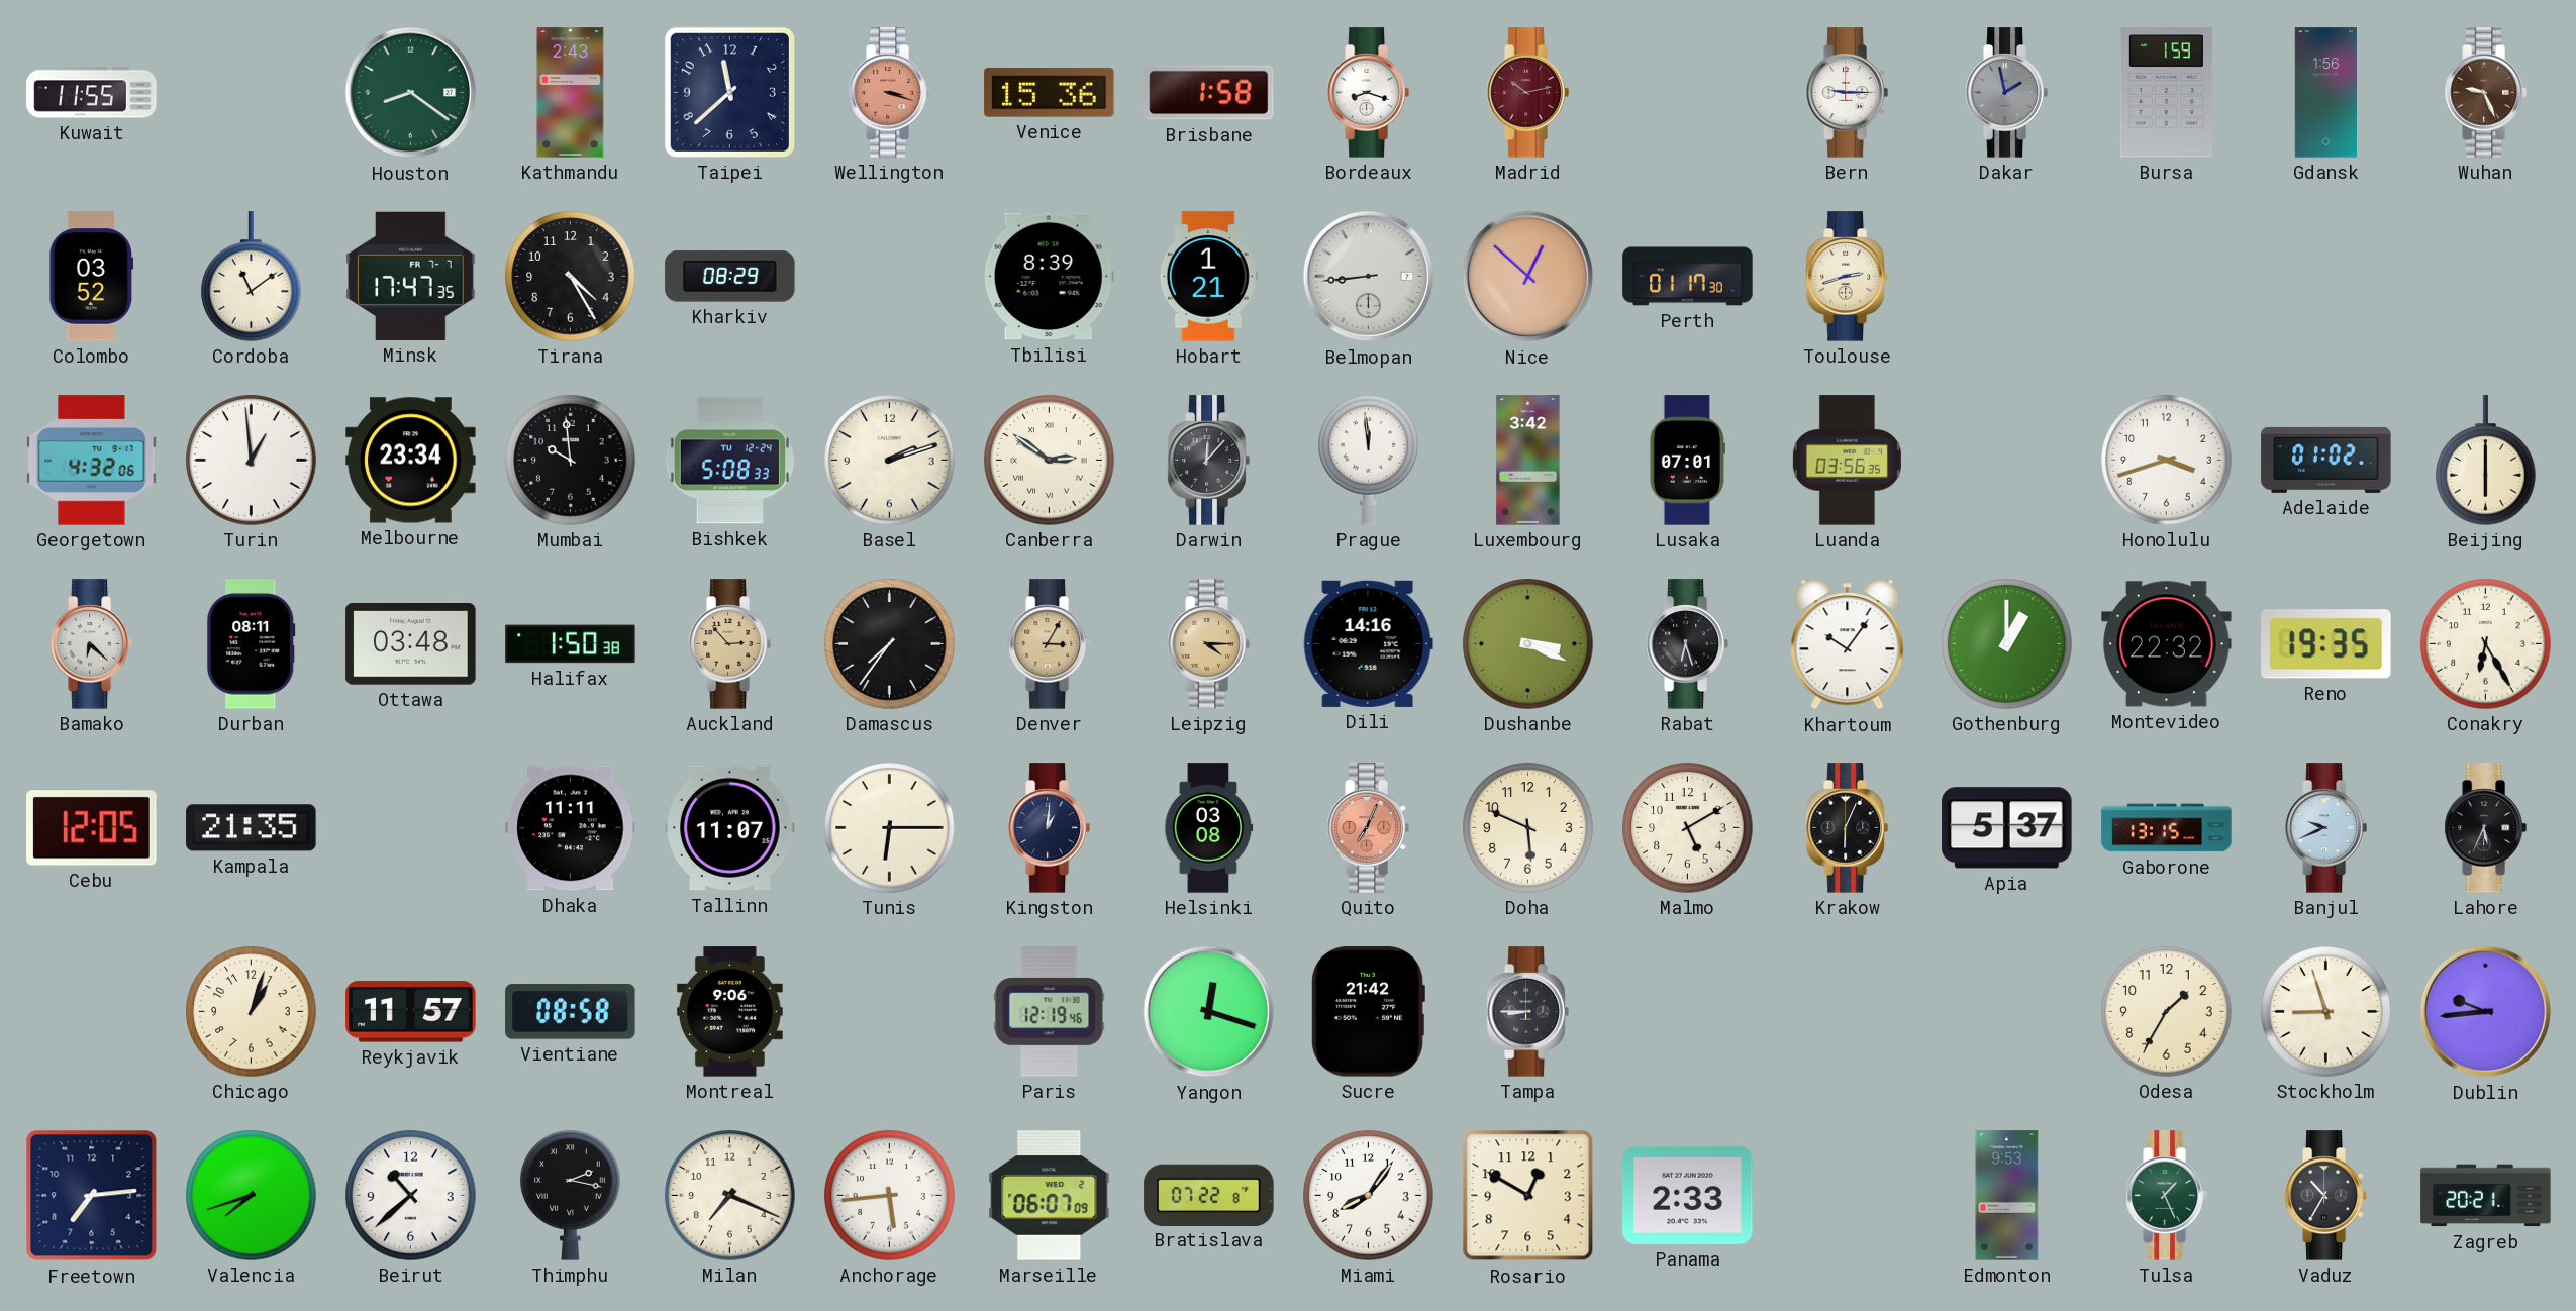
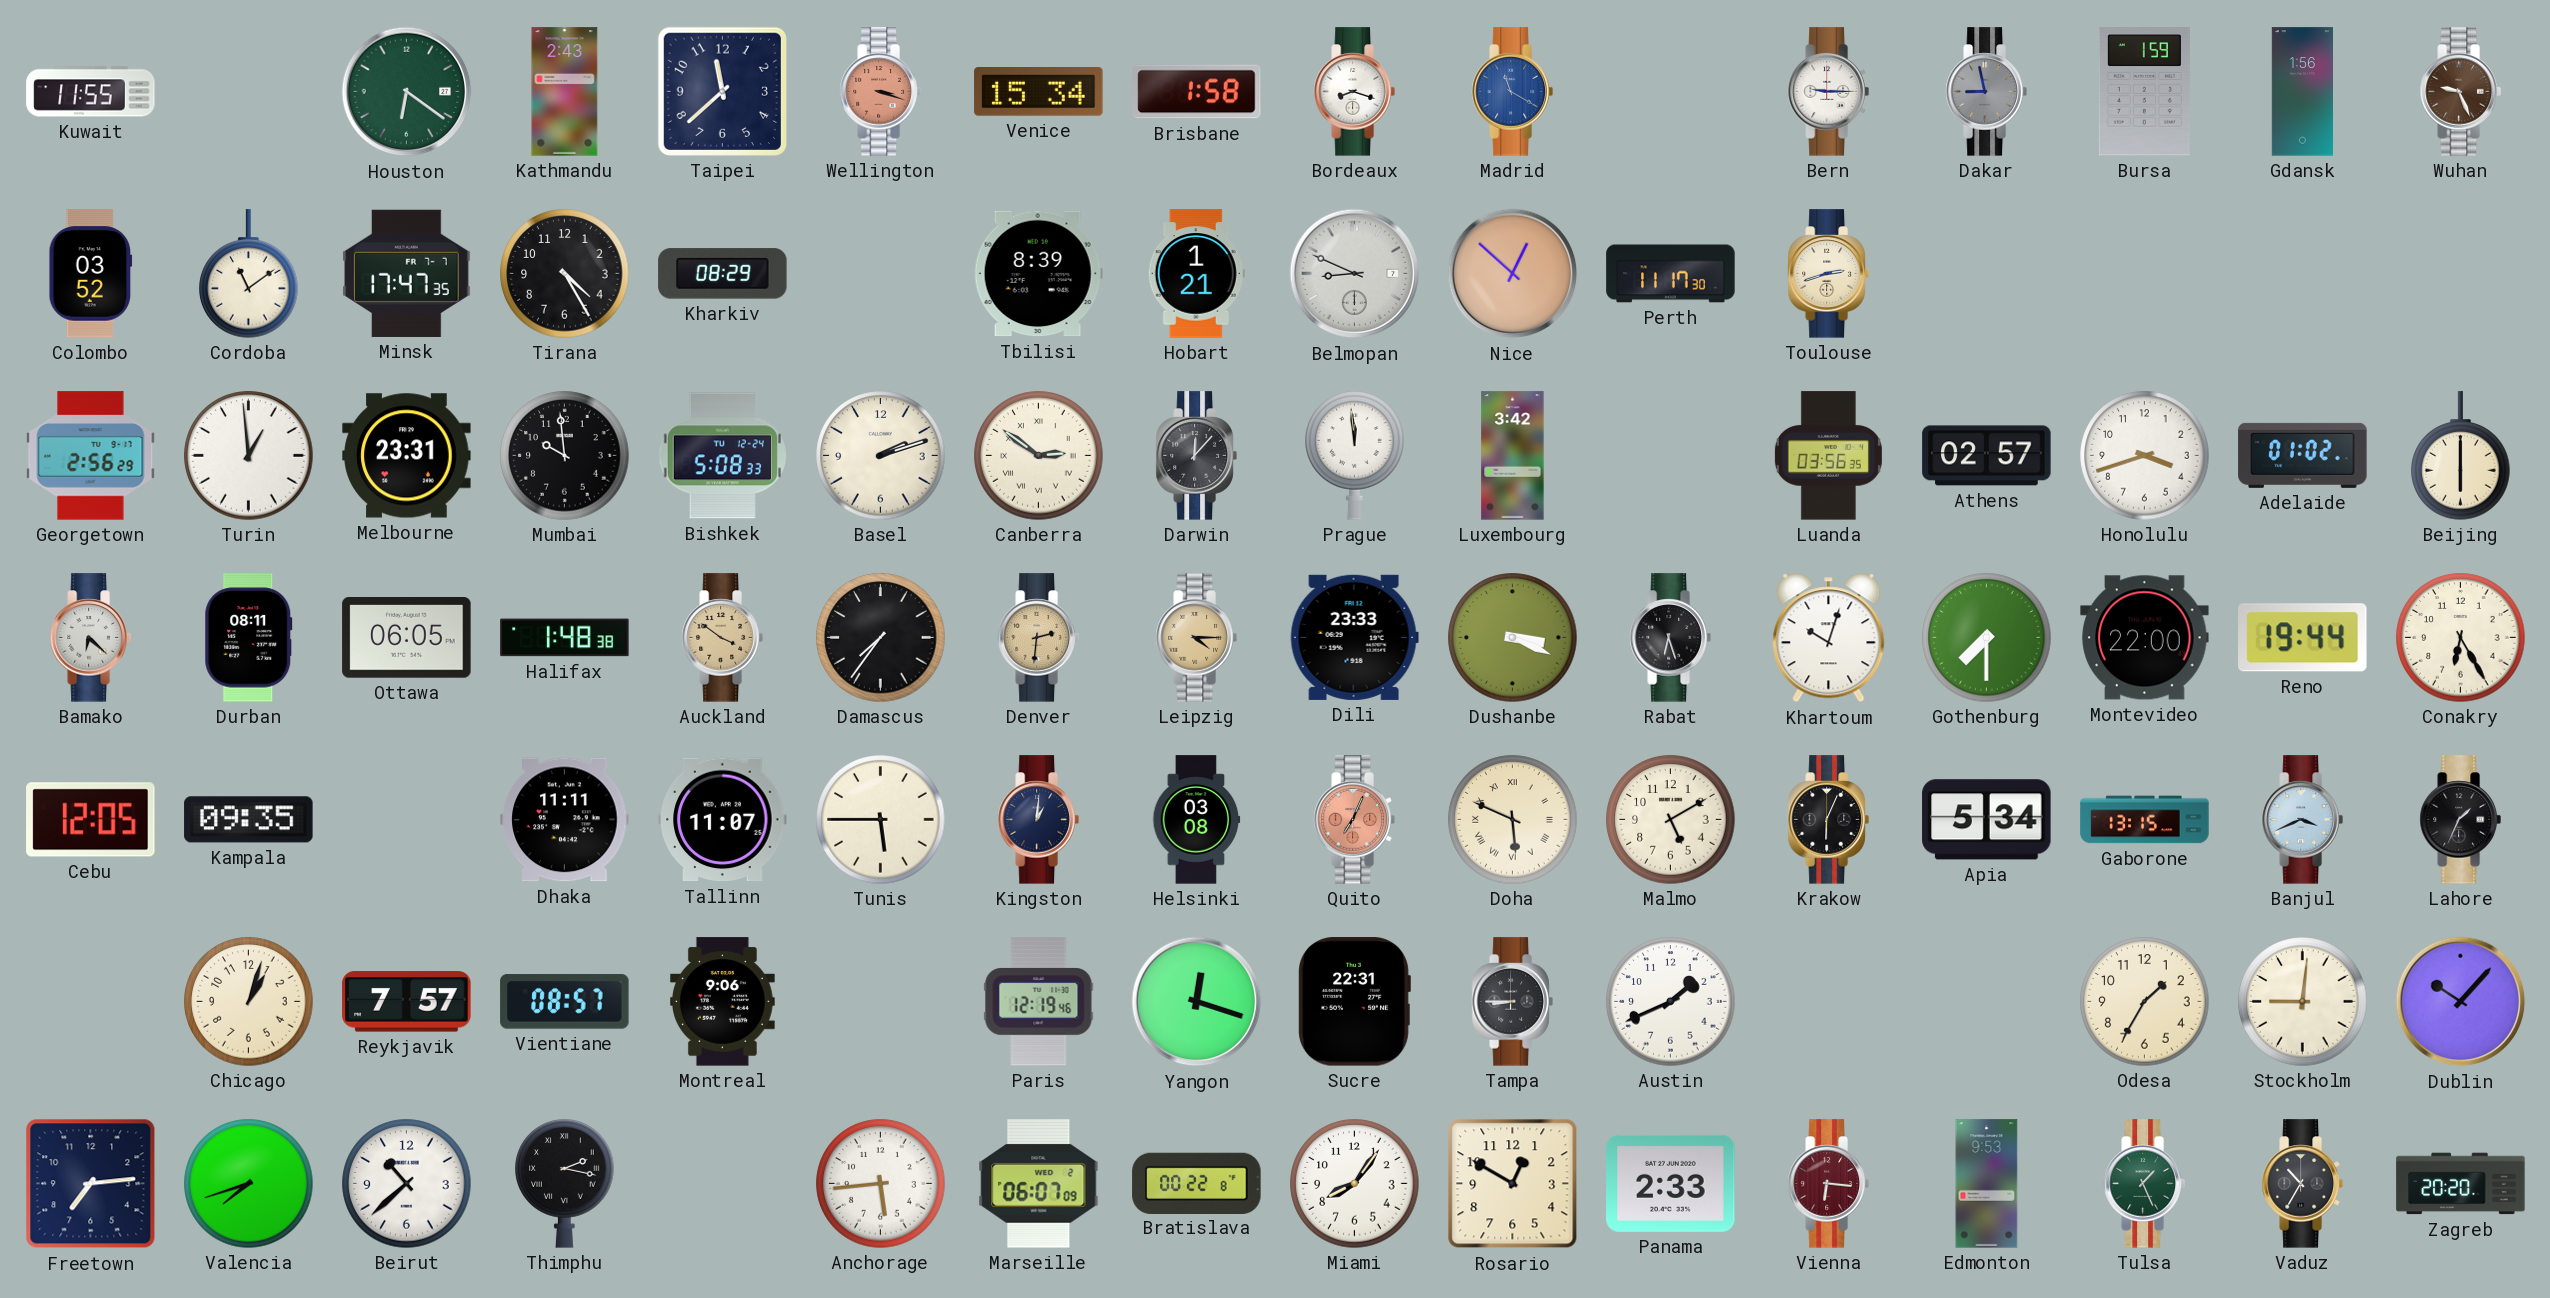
Houston: 8:21 -> 6:21
Venice: 15:36 -> 15:34
Madrid: 10:13 -> 11:20
Madrid dial: burgundy -> blue
Dakar: 1:58 -> 8:58
Belmopan: 8:44 -> 8:49
Perth: 01:17 -> 11:17
Georgetown: 4:32 -> 2:56
Melbourne: 23:34 -> 23:31
Lusaka: 07:01 -> none
Athens: none -> 02:57
Ottawa: 03:48 -> 06:05
Halifax: 1:50 -> 1:48
Auckland: 2:53 -> 3:51
Denver: 3:05 -> 2:31
Dili: 14:16 -> 23:33
Khartoum: 10:06 -> 10:03
Gothenburg: 1:00 -> 7:30
Montevideo: 22:32 -> 22:00
Reno: 19:35 -> 19:44
Kampala: 21:35 -> 09:35
Tunis: 6:15 -> 5:45
Doha numerals: Arabic -> Roman
Apia: 5:37 -> 5:34
Banjul: 9:41 -> 3:41
Lahore: 5:34 -> 1:34
Reykjavik: 11:57 -> 7:57
Vientiane: 08:58 -> 08:57
Sucre: 21:42 -> 22:31
Austin: none -> 1:41
Stockholm: 8:57 -> 9:01
Dublin: 9:44 -> 10:07
Milan: 7:19 -> none
Bratislava: 07:22 -> 00:22
Vienna: none -> 6:16
Zagreb: 20:21 -> 20:20
